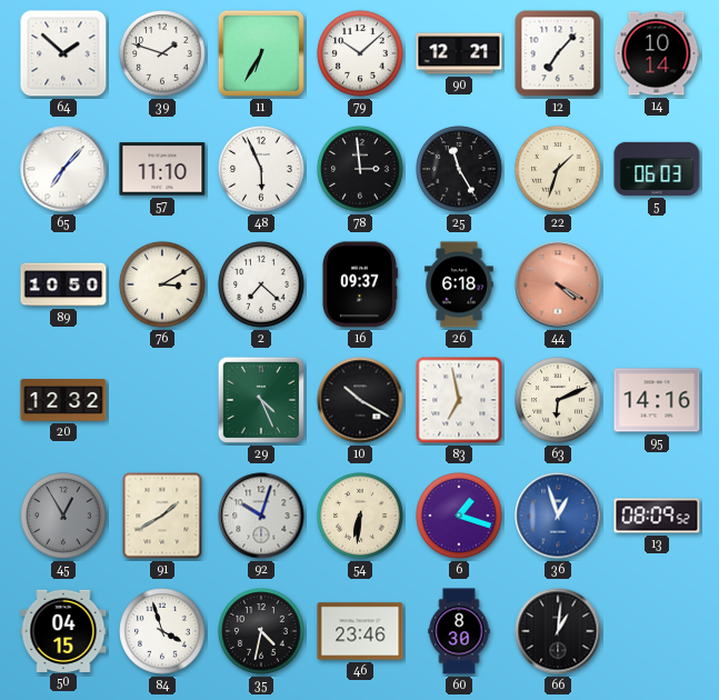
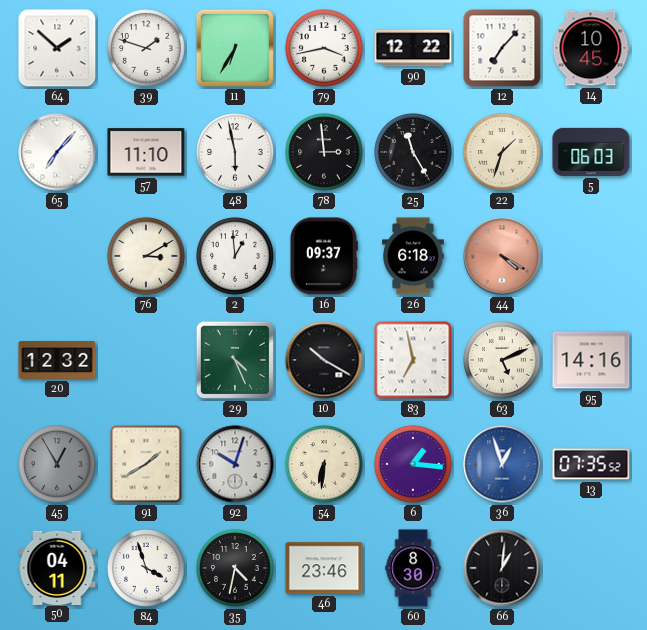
79: 10:08 -> 3:43
90: 12:21 -> 12:22
14: 10:14 -> 10:45
48: 5:56 -> 5:58
89: 10:50 -> none
2: 7:22 -> 12:59
63: 6:11 -> 5:11
6: 1:18 -> 1:16
13: 08:09 -> 07:35
50: 04:15 -> 04:11
